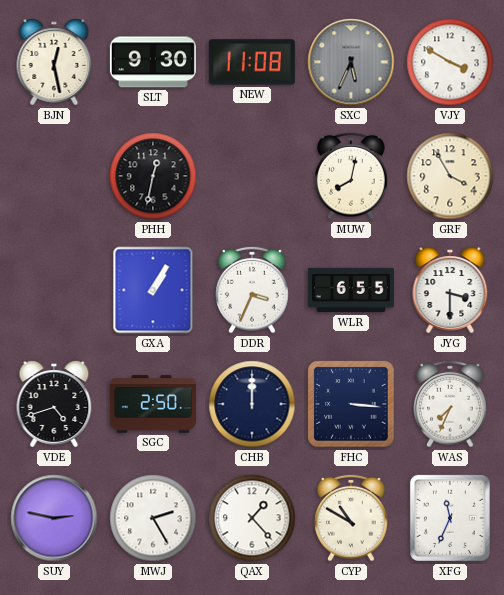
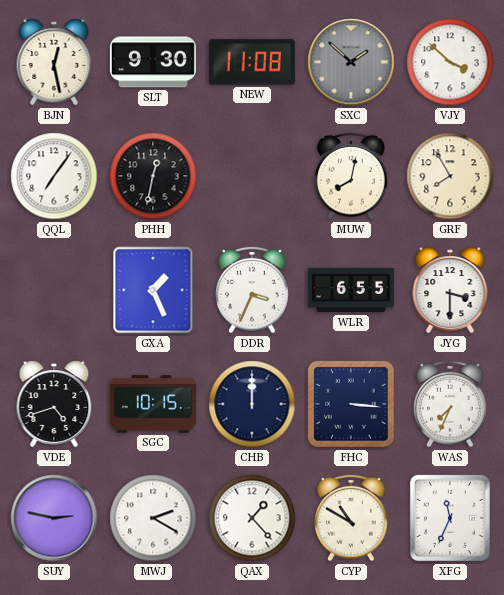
SXC: 5:34 -> 1:52
VJY: 3:50 -> 3:52
QQL: none -> 7:06
GRF: 3:55 -> 7:55
GXA: 1:05 -> 1:26
SGC: 2:50 -> 10:15
MWJ: 2:25 -> 2:20
